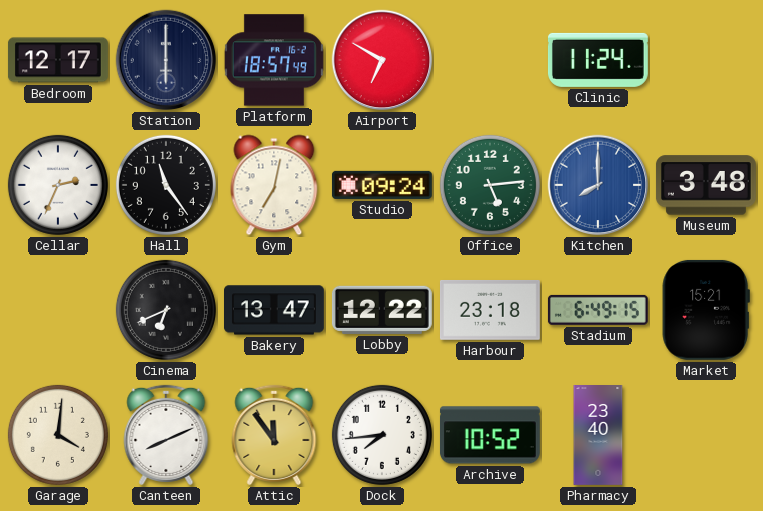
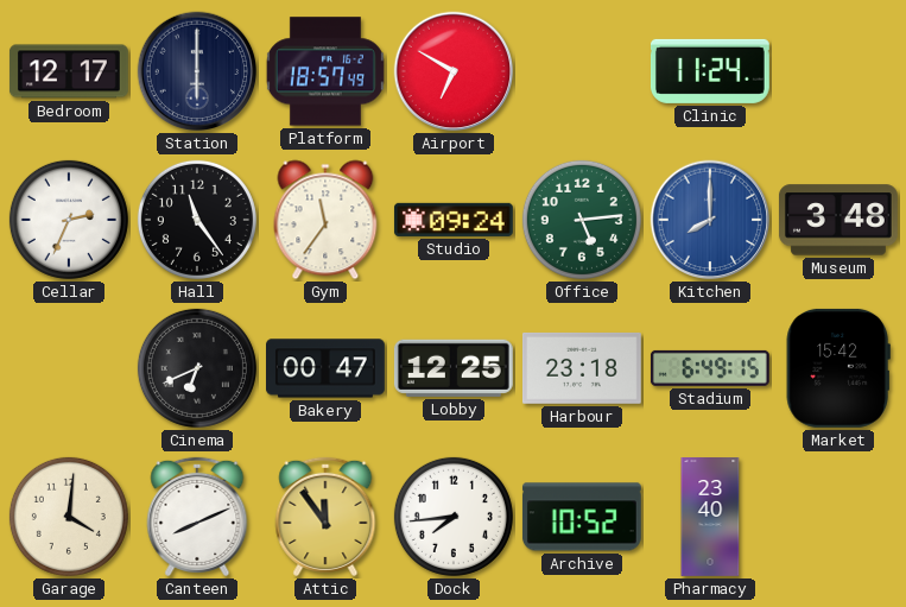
Gym: 7:02 -> 11:36
Bakery: 13:47 -> 00:47
Lobby: 12:22 -> 12:25
Market: 15:21 -> 15:42
